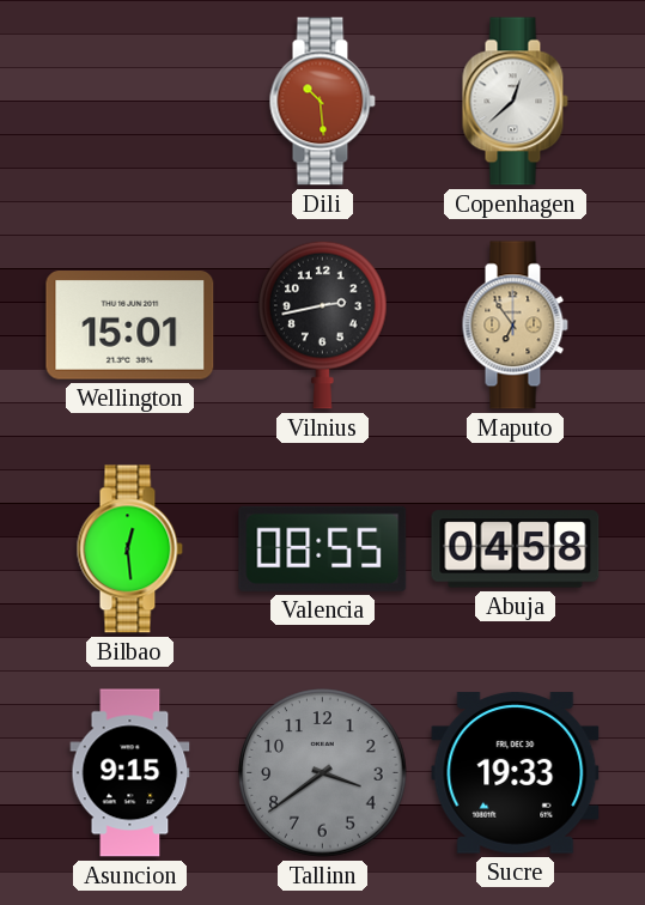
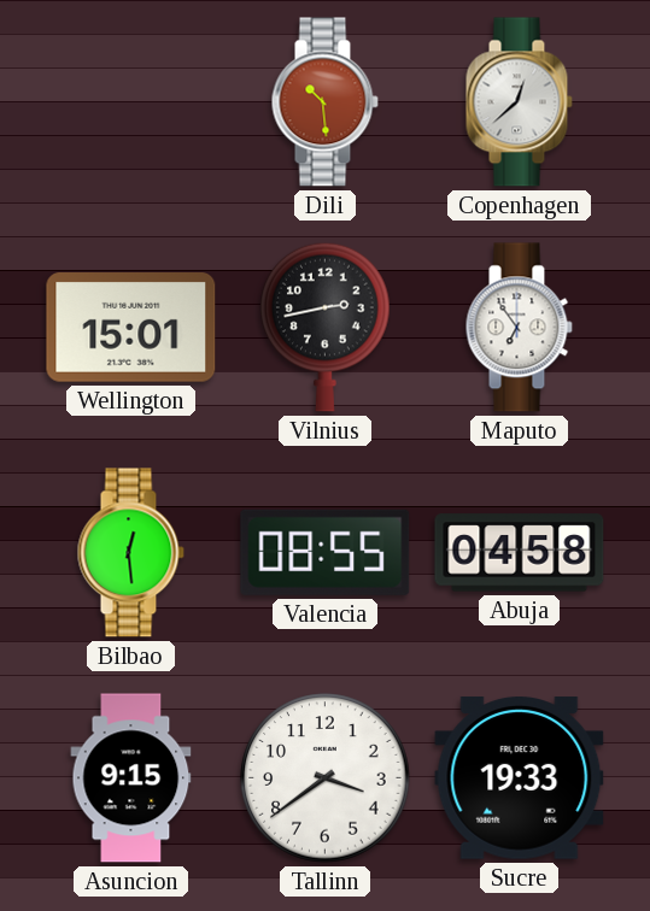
Maputo dial: champagne -> white
Tallinn dial: grey -> white
